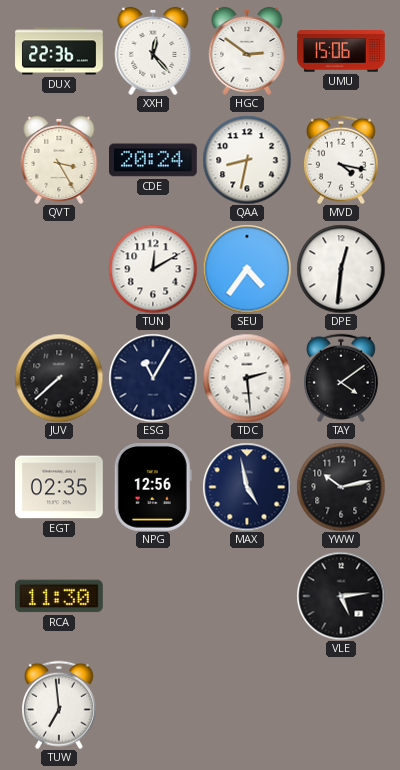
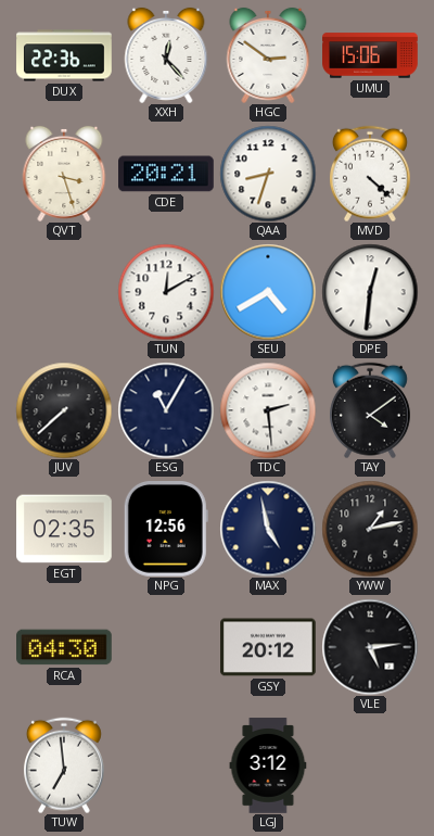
QVT: 3:25 -> 3:27
CDE: 20:24 -> 20:21
QAA: 8:32 -> 8:33
MVD: 4:17 -> 4:22
SEU: 4:36 -> 4:40
YWW: 10:13 -> 1:13
RCA: 11:30 -> 04:30
GSY: none -> 20:12
LGJ: none -> 3:12
